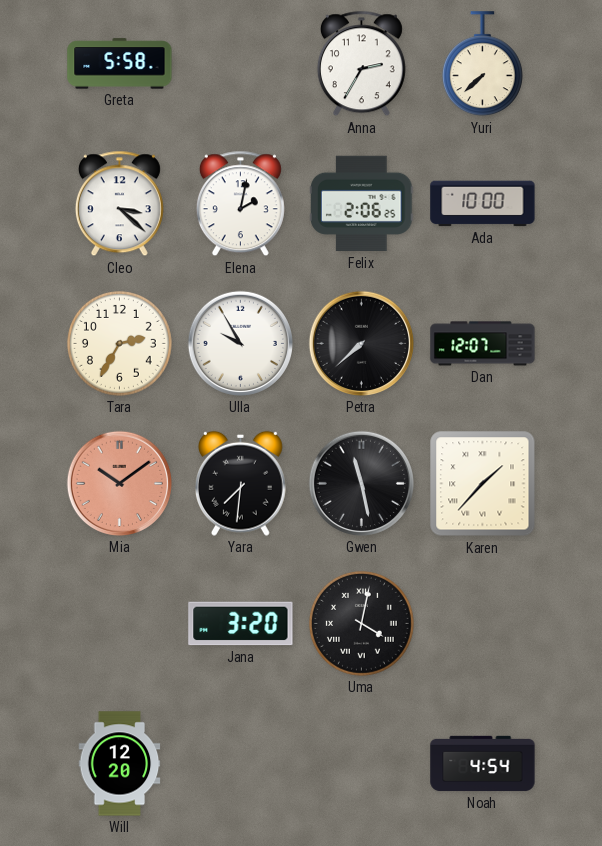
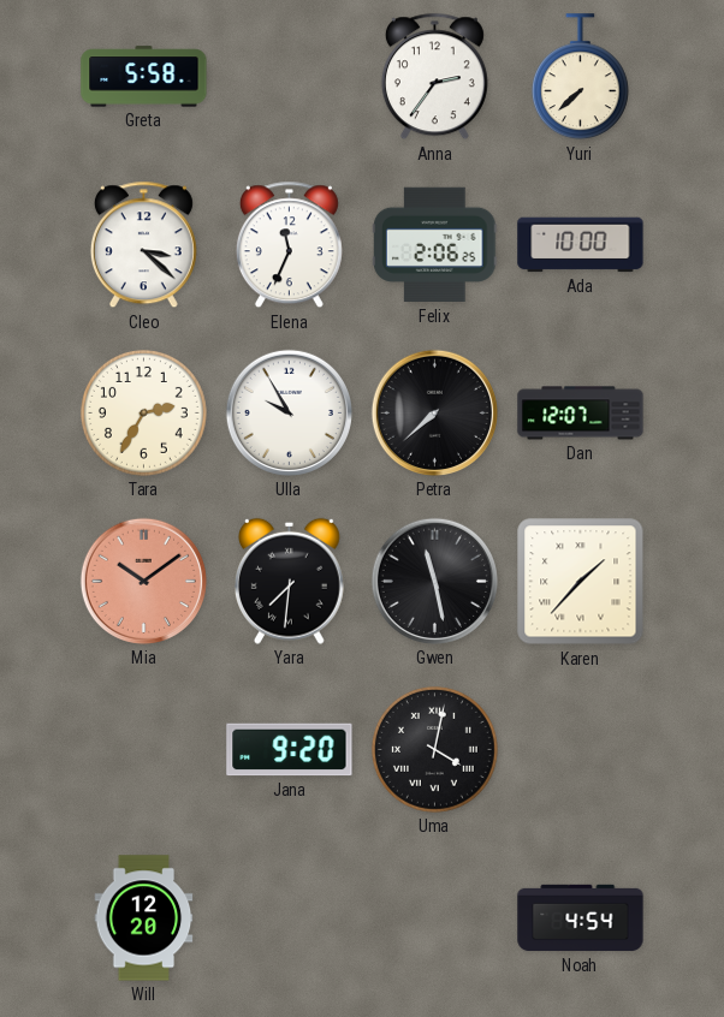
Anna: 2:35 -> 2:36
Elena: 2:02 -> 11:34
Jana: 3:20 -> 9:20
